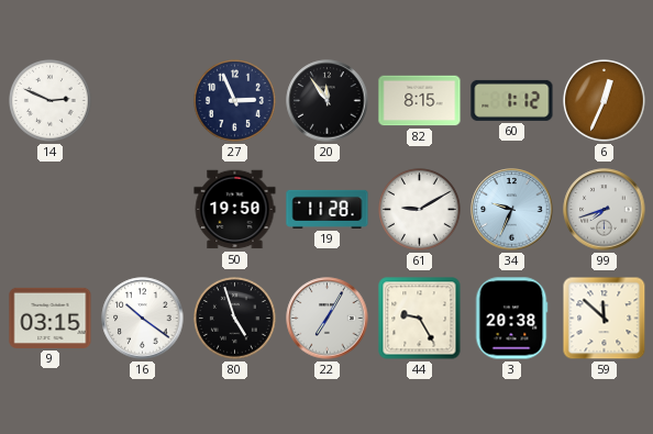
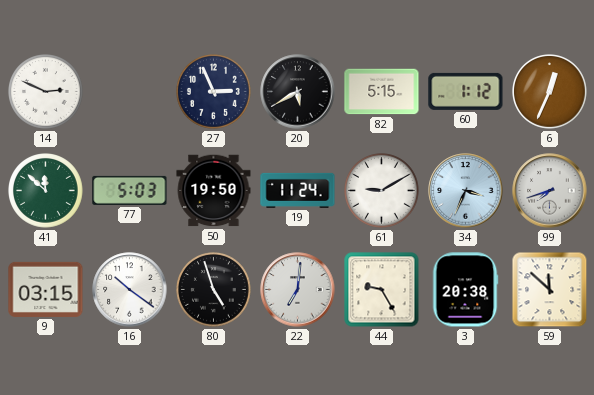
20: 11:54 -> 5:40
82: 8:15 -> 5:15
41: none -> 11:52
77: none -> 5:03
19: 11:28 -> 11:24
34: 9:34 -> 3:34
22: 7:05 -> 7:01
